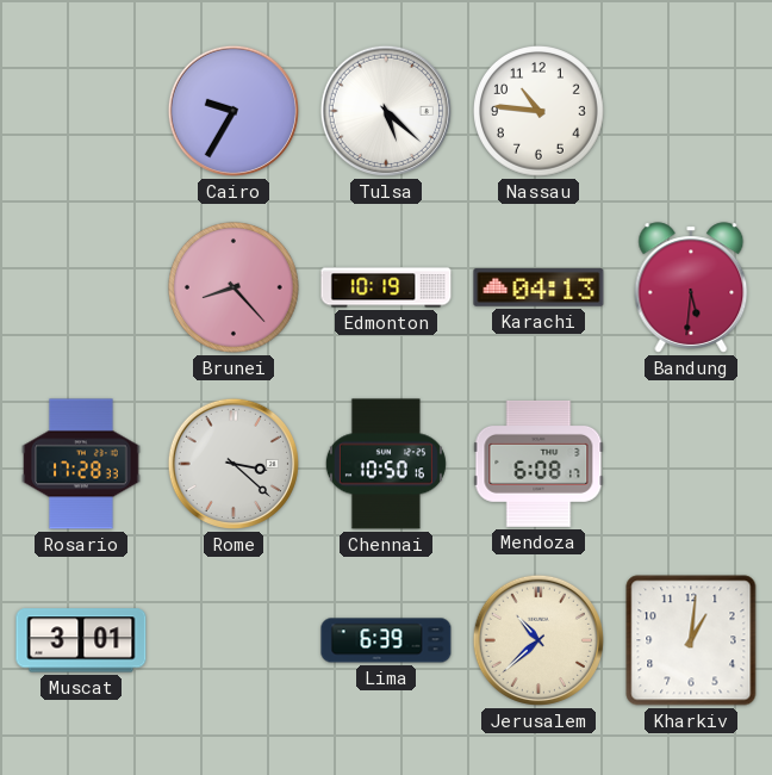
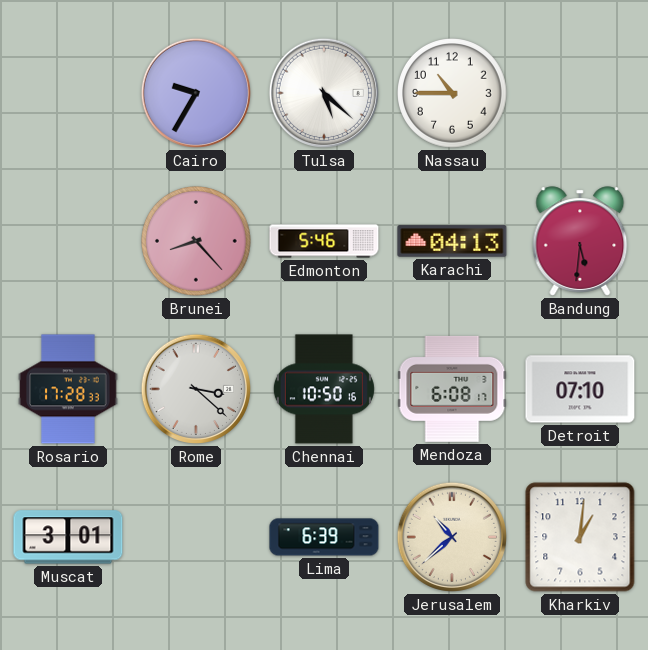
Nassau: 10:46 -> 10:45
Edmonton: 10:19 -> 5:46
Detroit: none -> 07:10
